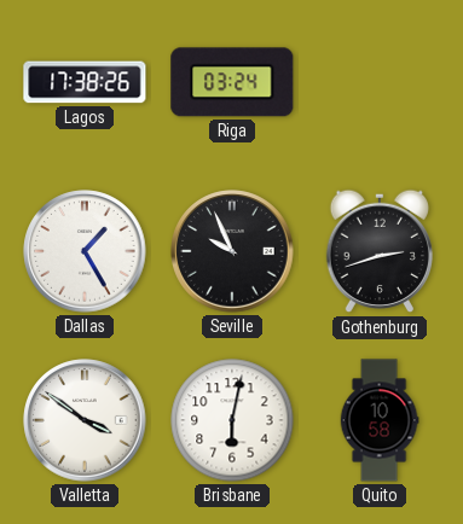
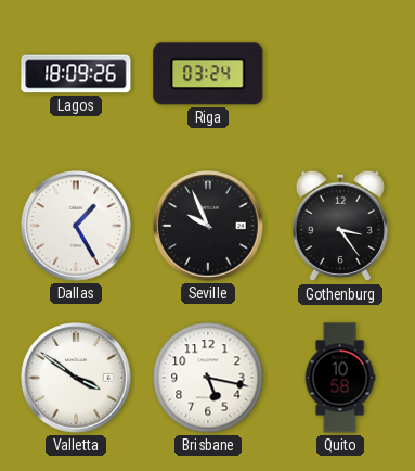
Lagos: 17:38 -> 18:09
Gothenburg: 2:42 -> 3:24
Brisbane: 6:02 -> 5:17
